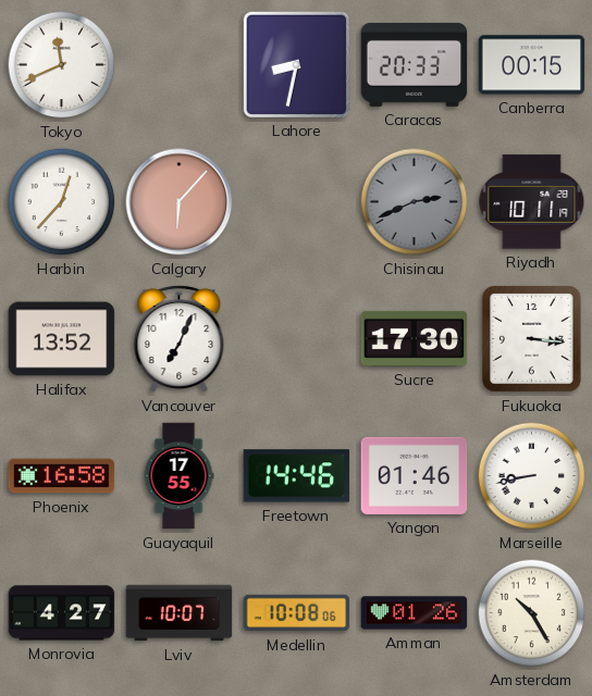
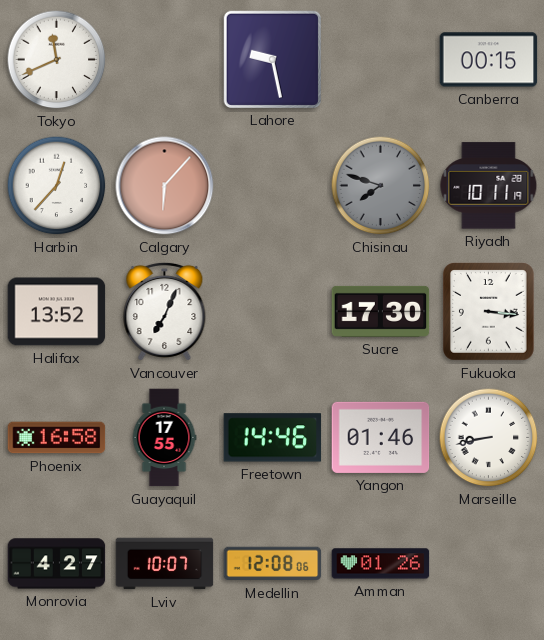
Lahore: 8:32 -> 9:28
Caracas: 20:33 -> none
Chisinau: 2:41 -> 7:48
Medellin: 10:08 -> 12:08
Amsterdam: 10:25 -> none
